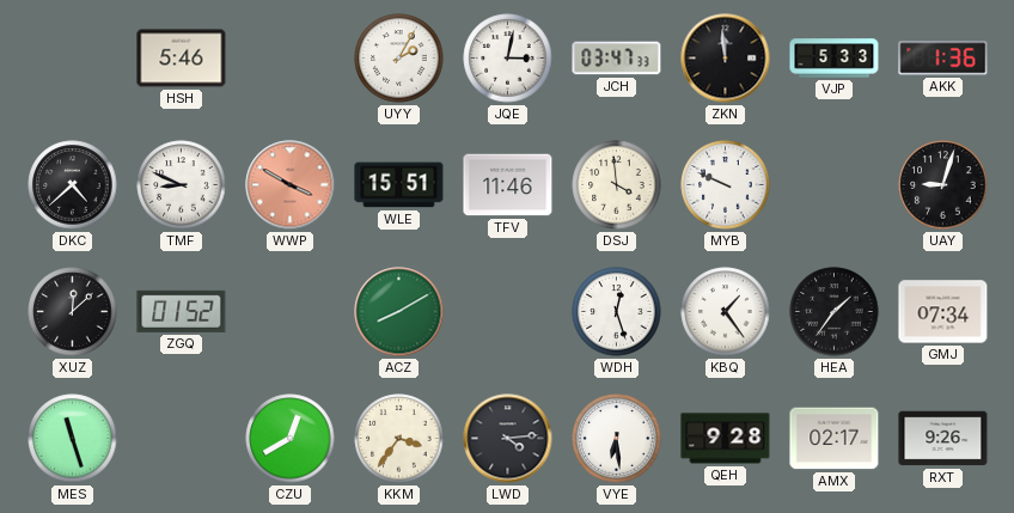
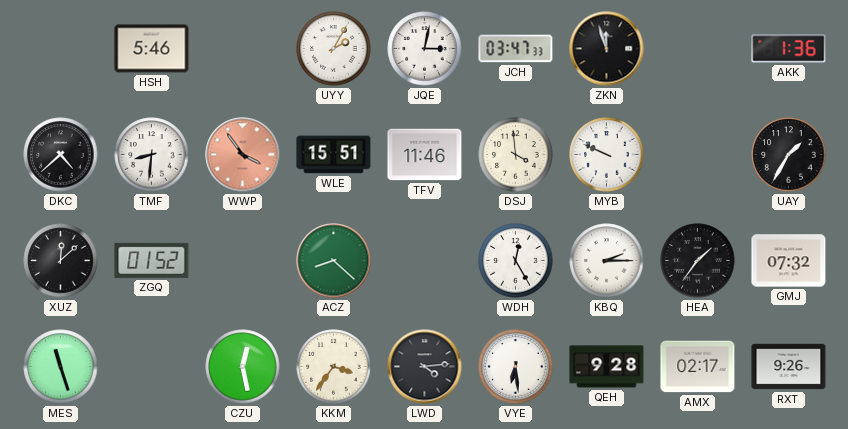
ZKN: 11:59 -> 11:57
VJP: 5:33 -> none
TMF: 8:49 -> 8:31
WWP: 3:50 -> 3:54
UAY: 9:03 -> 1:35
ACZ: 8:10 -> 8:22
WDH: 12:27 -> 12:25
KBQ: 1:24 -> 2:15
GMJ: 07:34 -> 07:32
CZU: 12:40 -> 12:28
